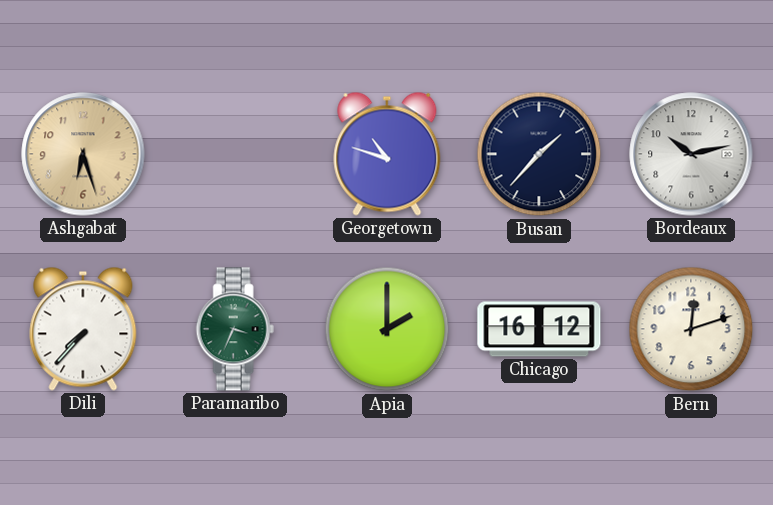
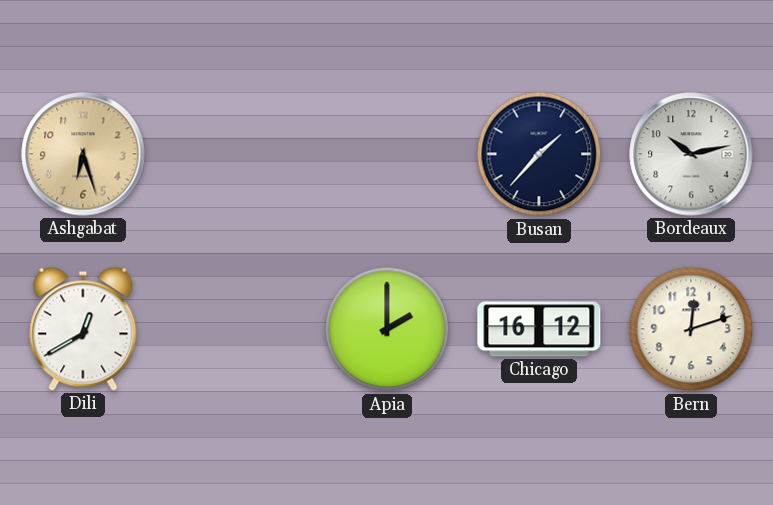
Georgetown: 10:48 -> none
Dili: 7:37 -> 12:40
Paramaribo: 3:34 -> none
